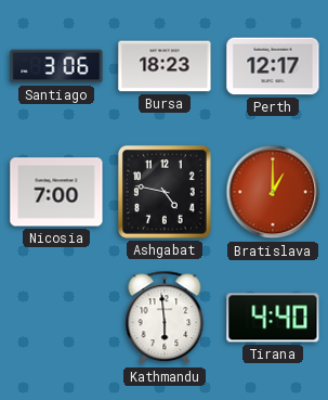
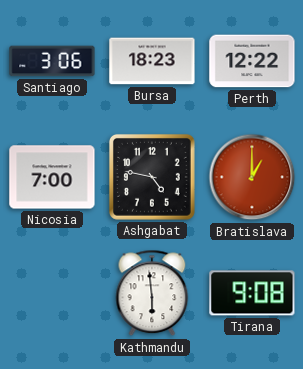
Perth: 12:17 -> 12:22
Tirana: 4:40 -> 9:08
